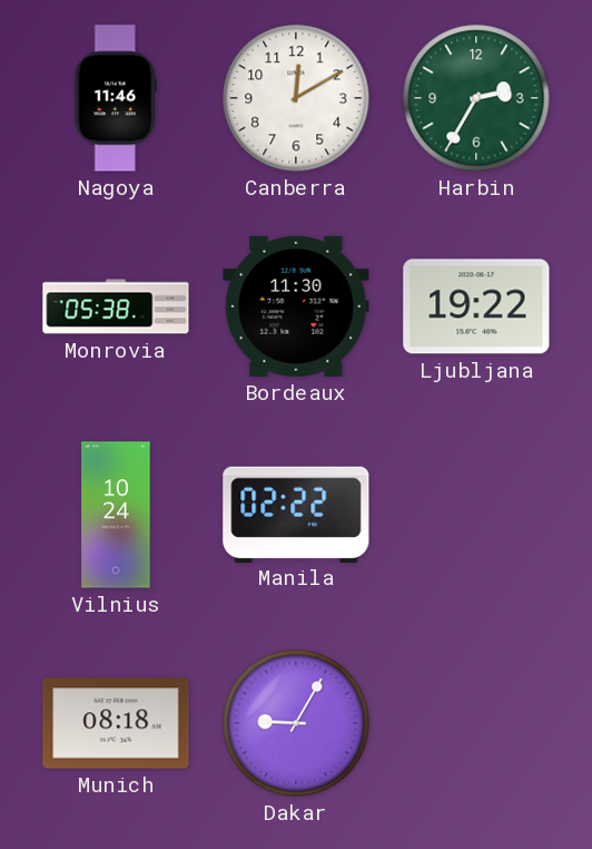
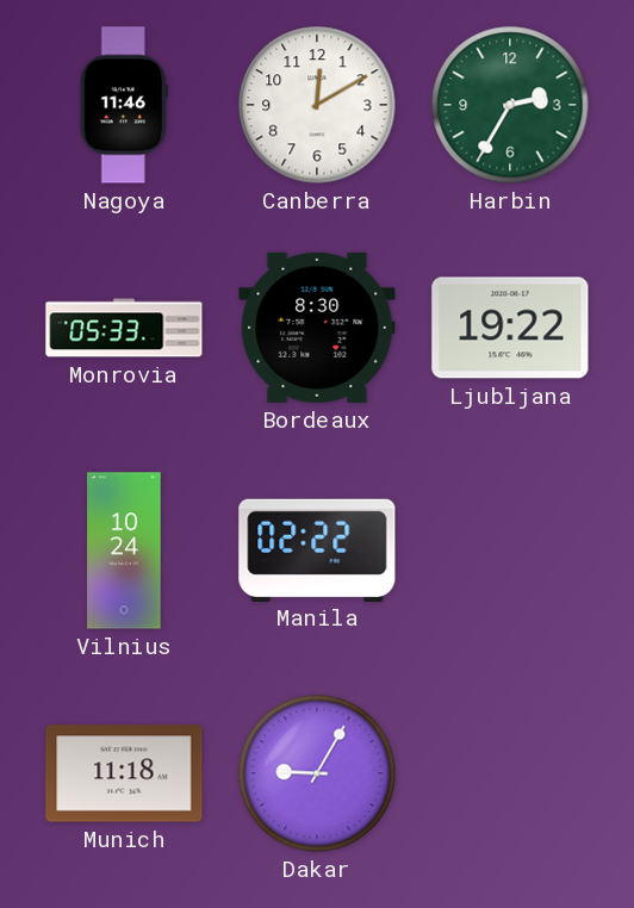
Monrovia: 05:38 -> 05:33
Bordeaux: 11:30 -> 8:30
Munich: 08:18 -> 11:18
